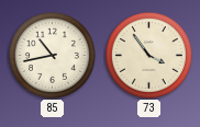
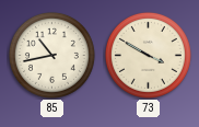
73: 3:54 -> 3:50
